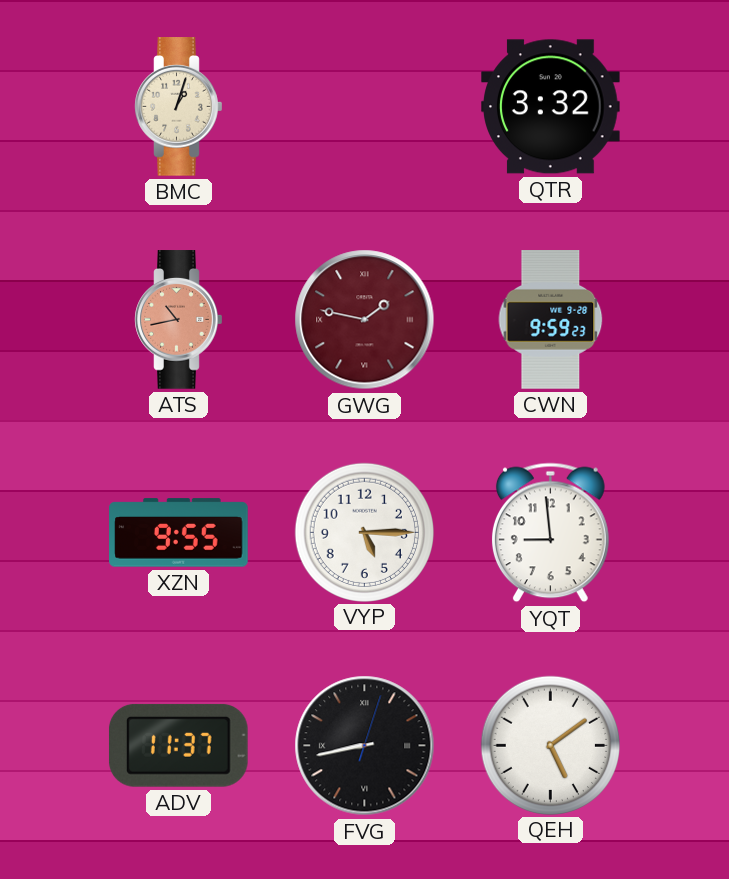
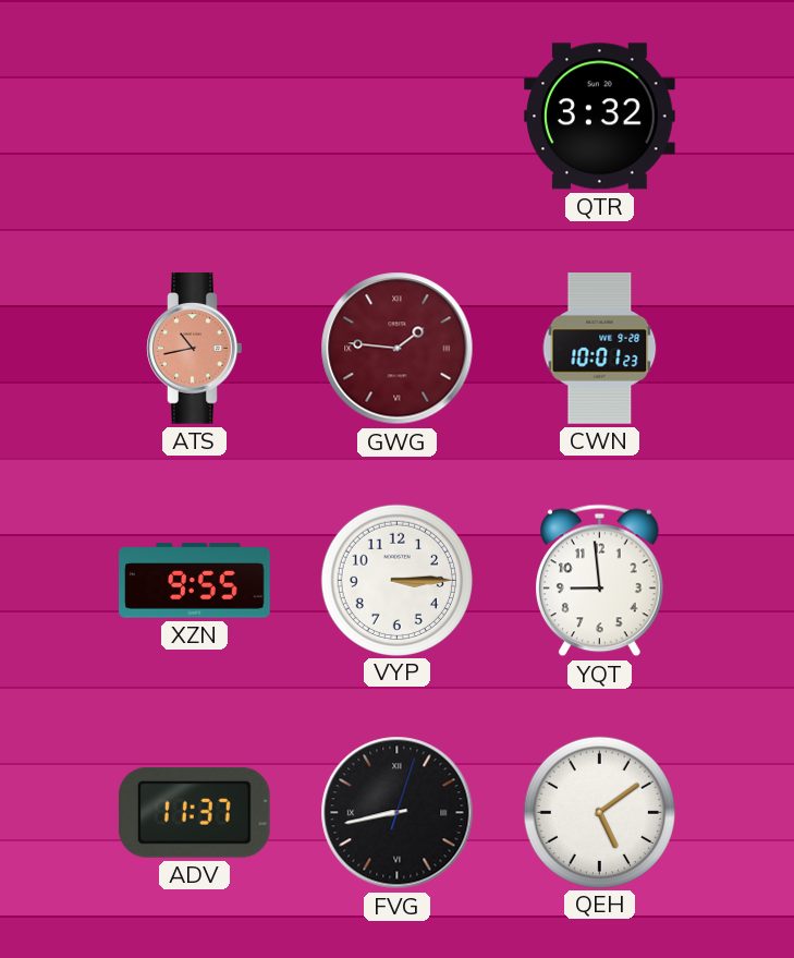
BMC: 1:03 -> none
GWG: 1:47 -> 1:46
CWN: 9:59 -> 10:01
VYP: 5:15 -> 3:15
